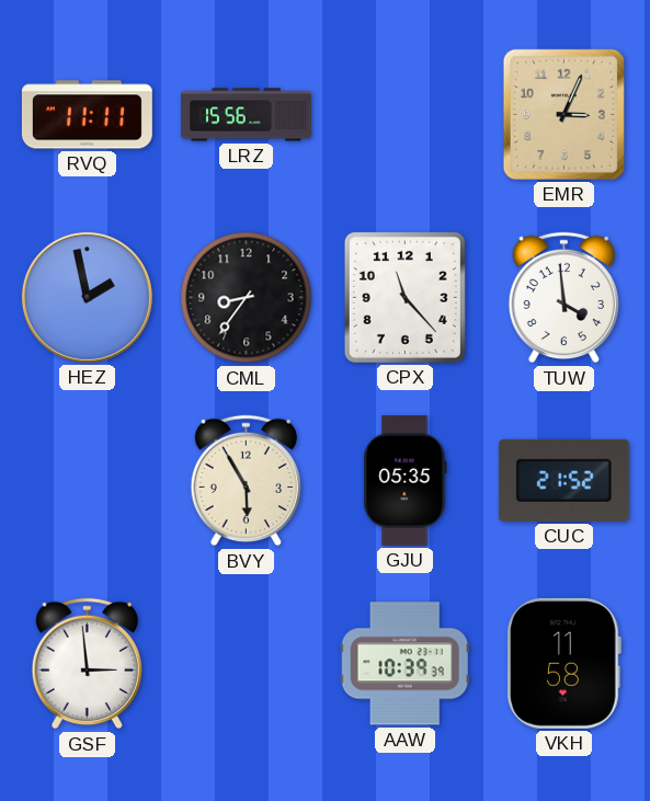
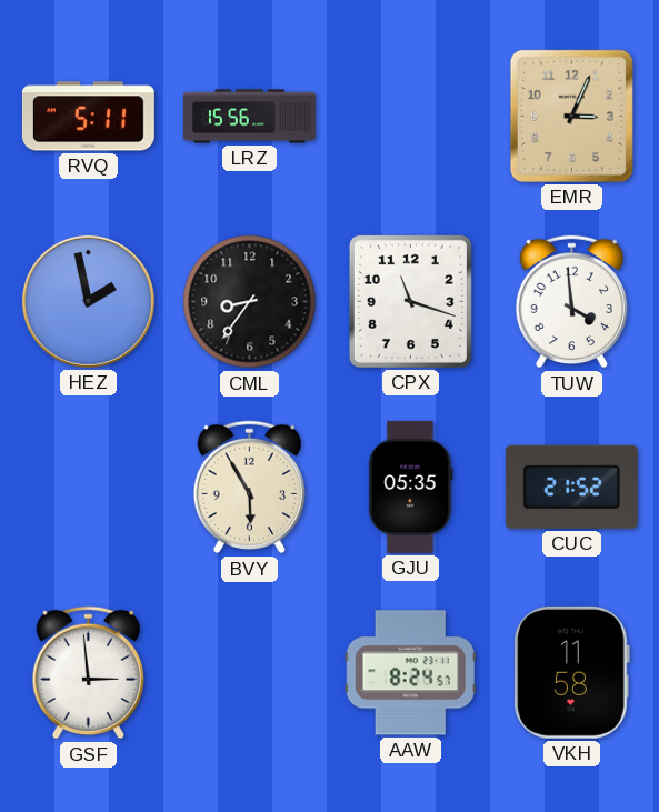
RVQ: 11:11 -> 5:11
CPX: 11:23 -> 11:18
AAW: 10:39 -> 8:24
